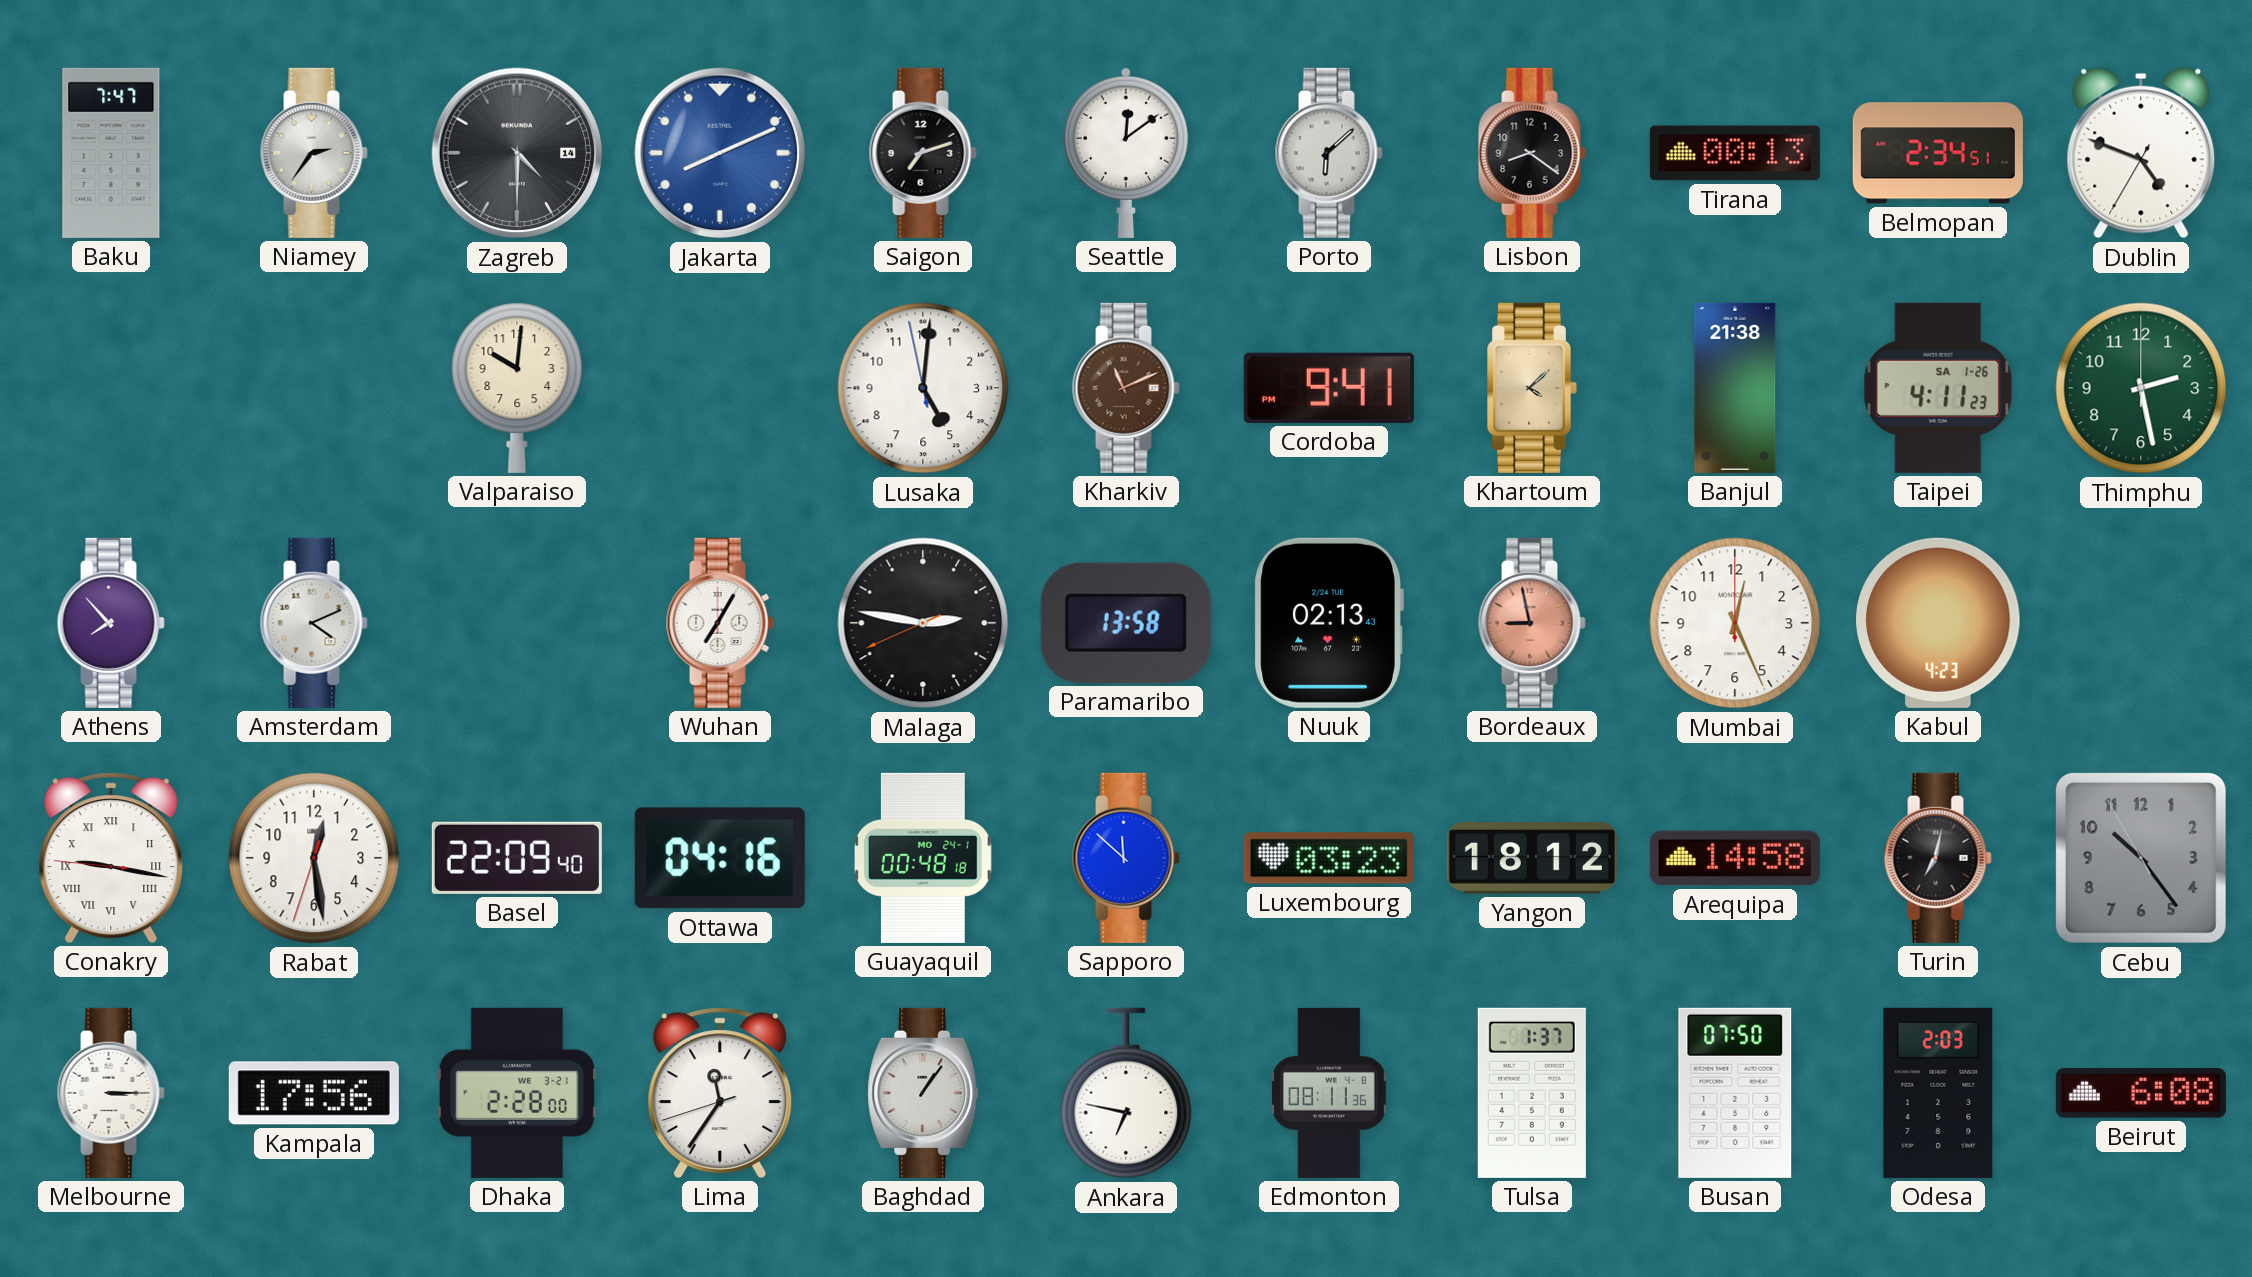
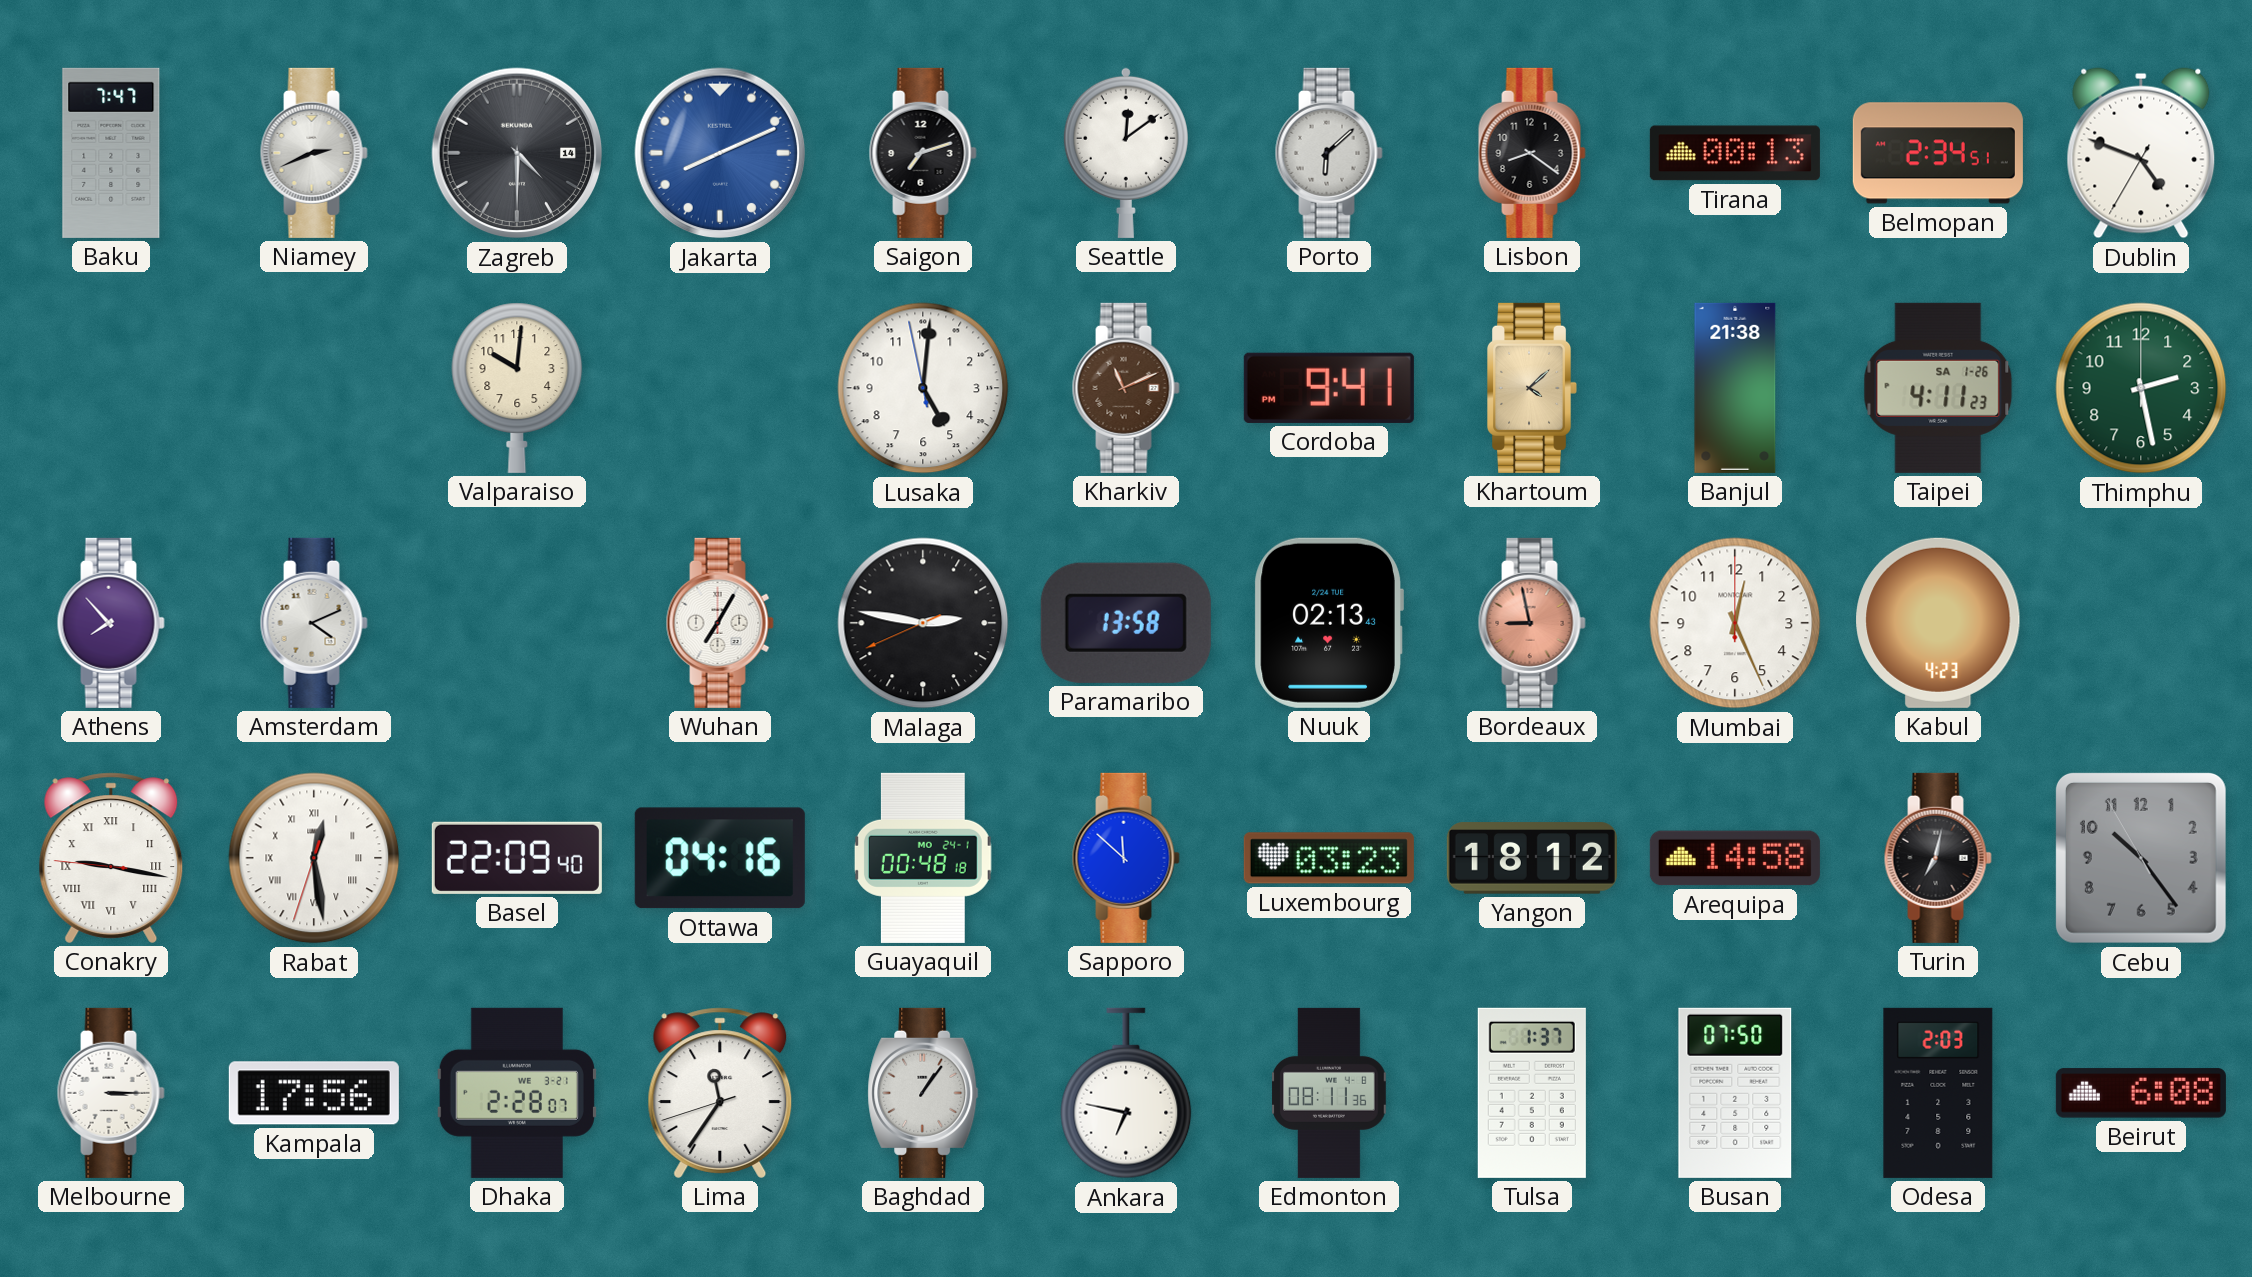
Niamey: 2:36 -> 2:41
Rabat numerals: Arabic -> Roman
Dhaka: 2:28:00 -> 2:28:07
